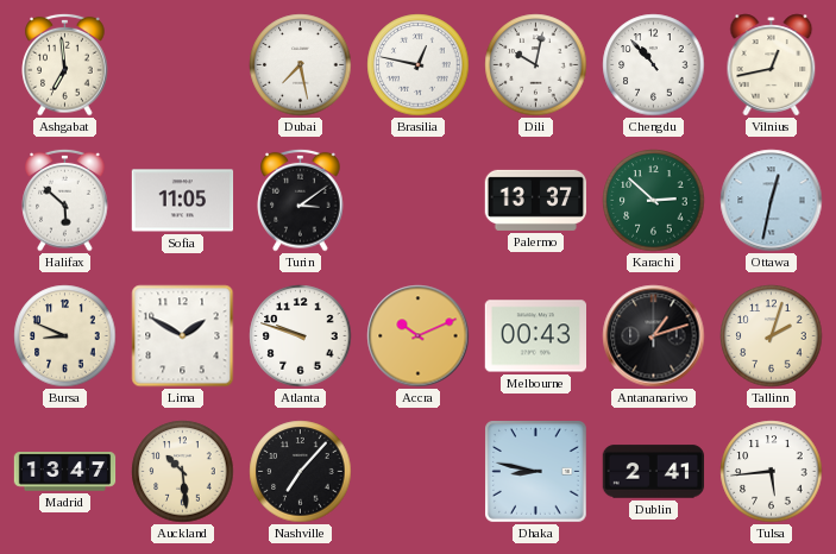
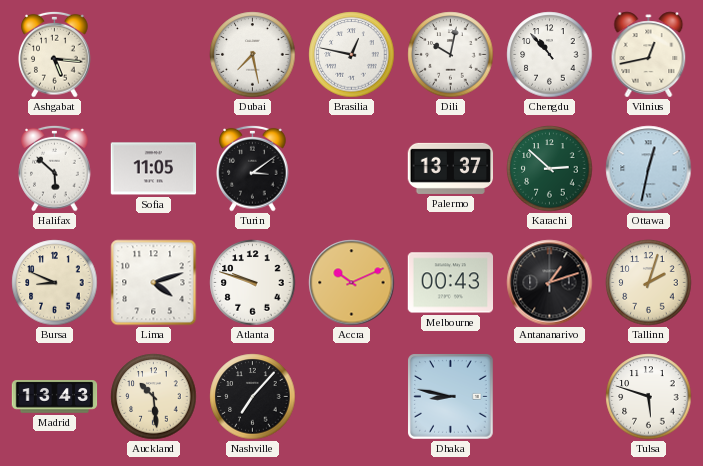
Ashgabat: 6:59 -> 5:16
Lima: 1:50 -> 4:12
Madrid: 13:47 -> 13:43
Dublin: 2:41 -> none
Tulsa: 5:44 -> 5:48
